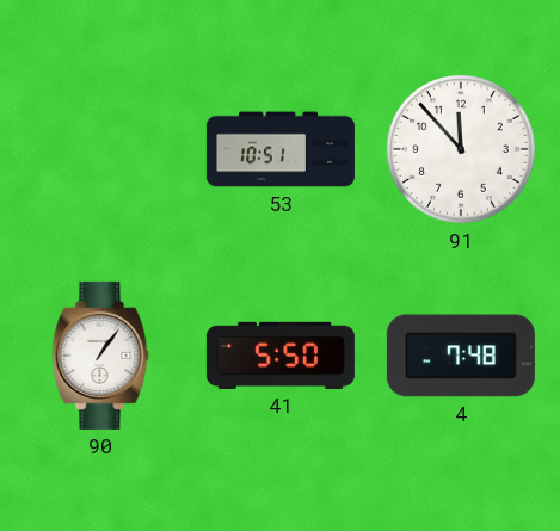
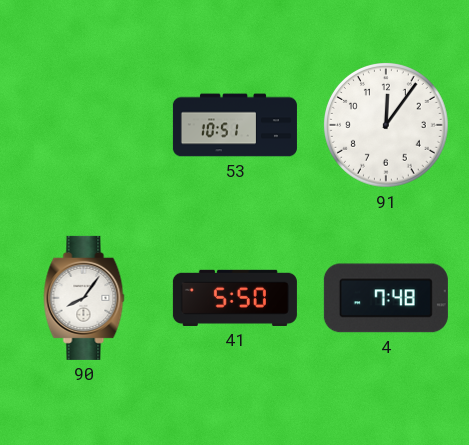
91: 11:53 -> 12:06
90: 1:06 -> 8:06
